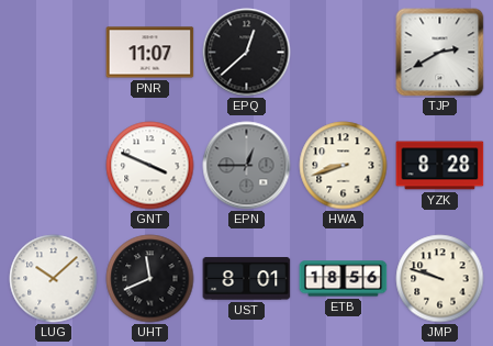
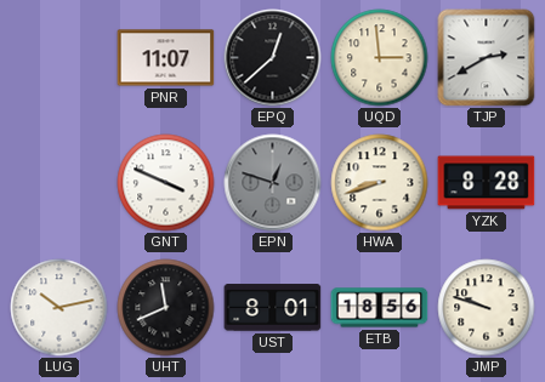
UQD: none -> 2:59
EPN: 12:45 -> 12:48
LUG: 10:08 -> 10:13
